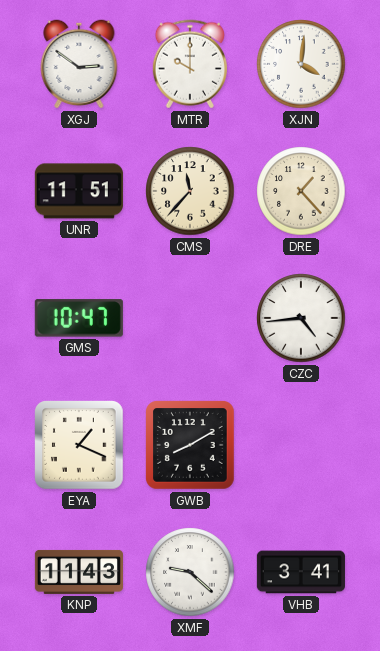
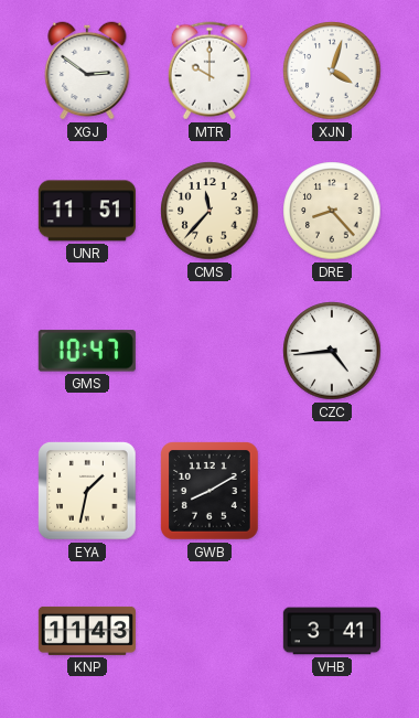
XJN: 4:01 -> 4:03
DRE: 1:23 -> 8:23
EYA: 1:19 -> 1:32
XMF: 9:22 -> none
